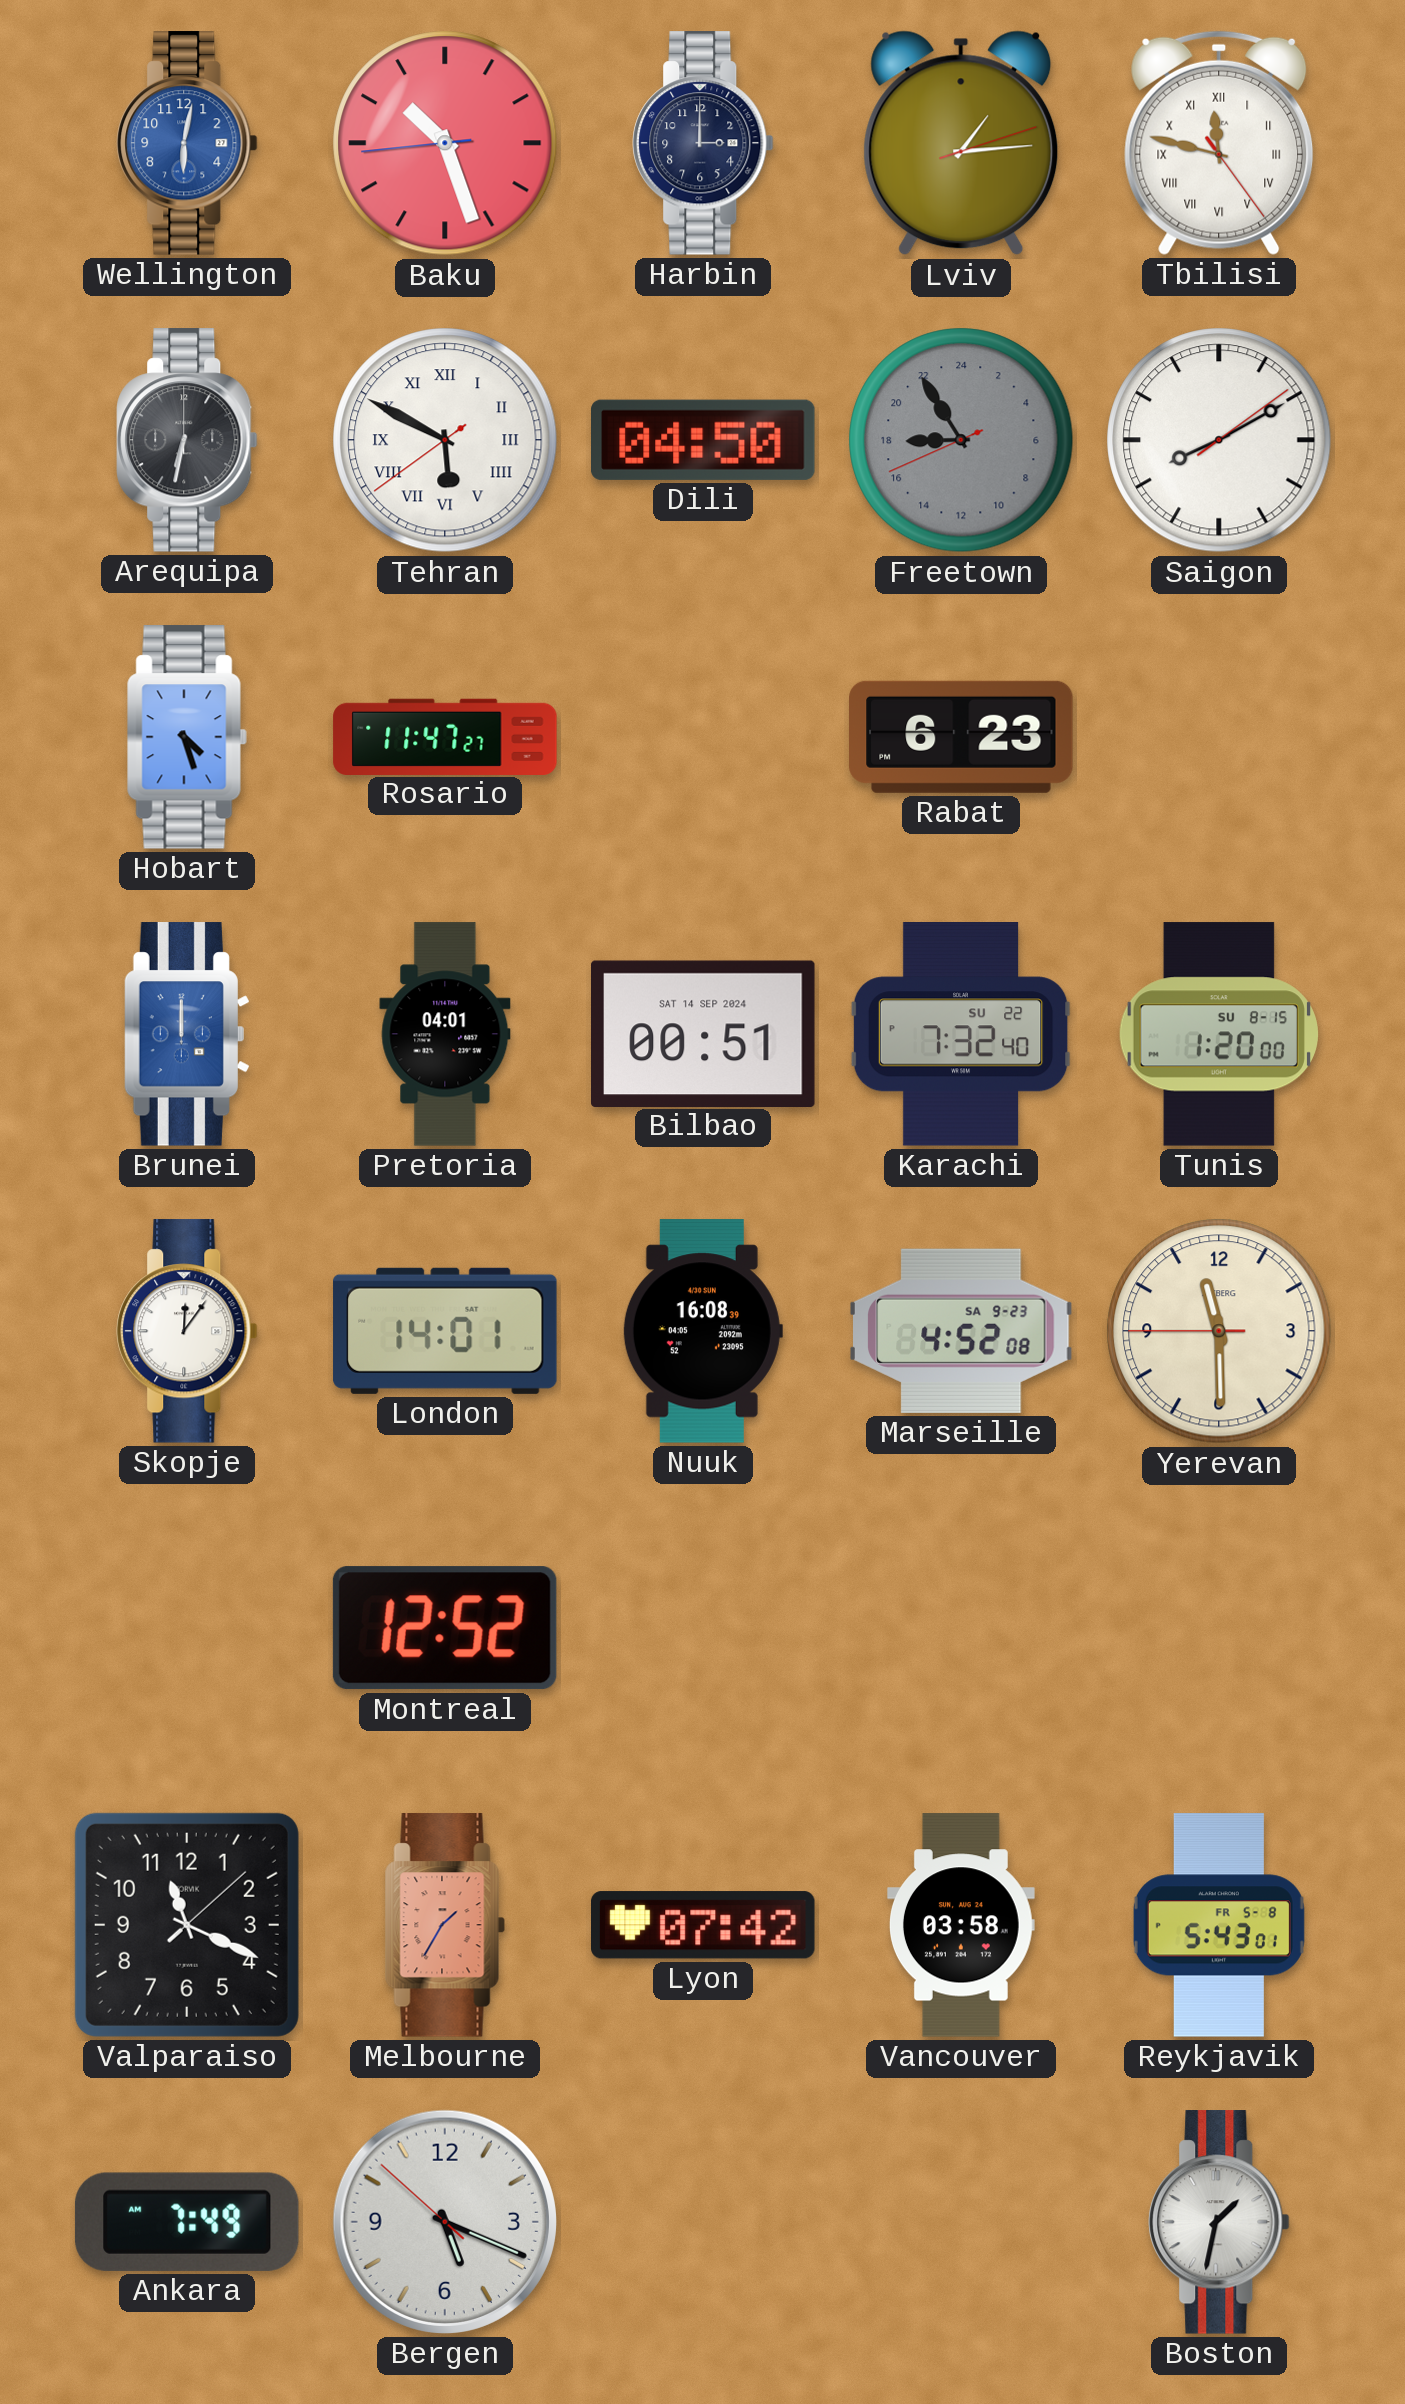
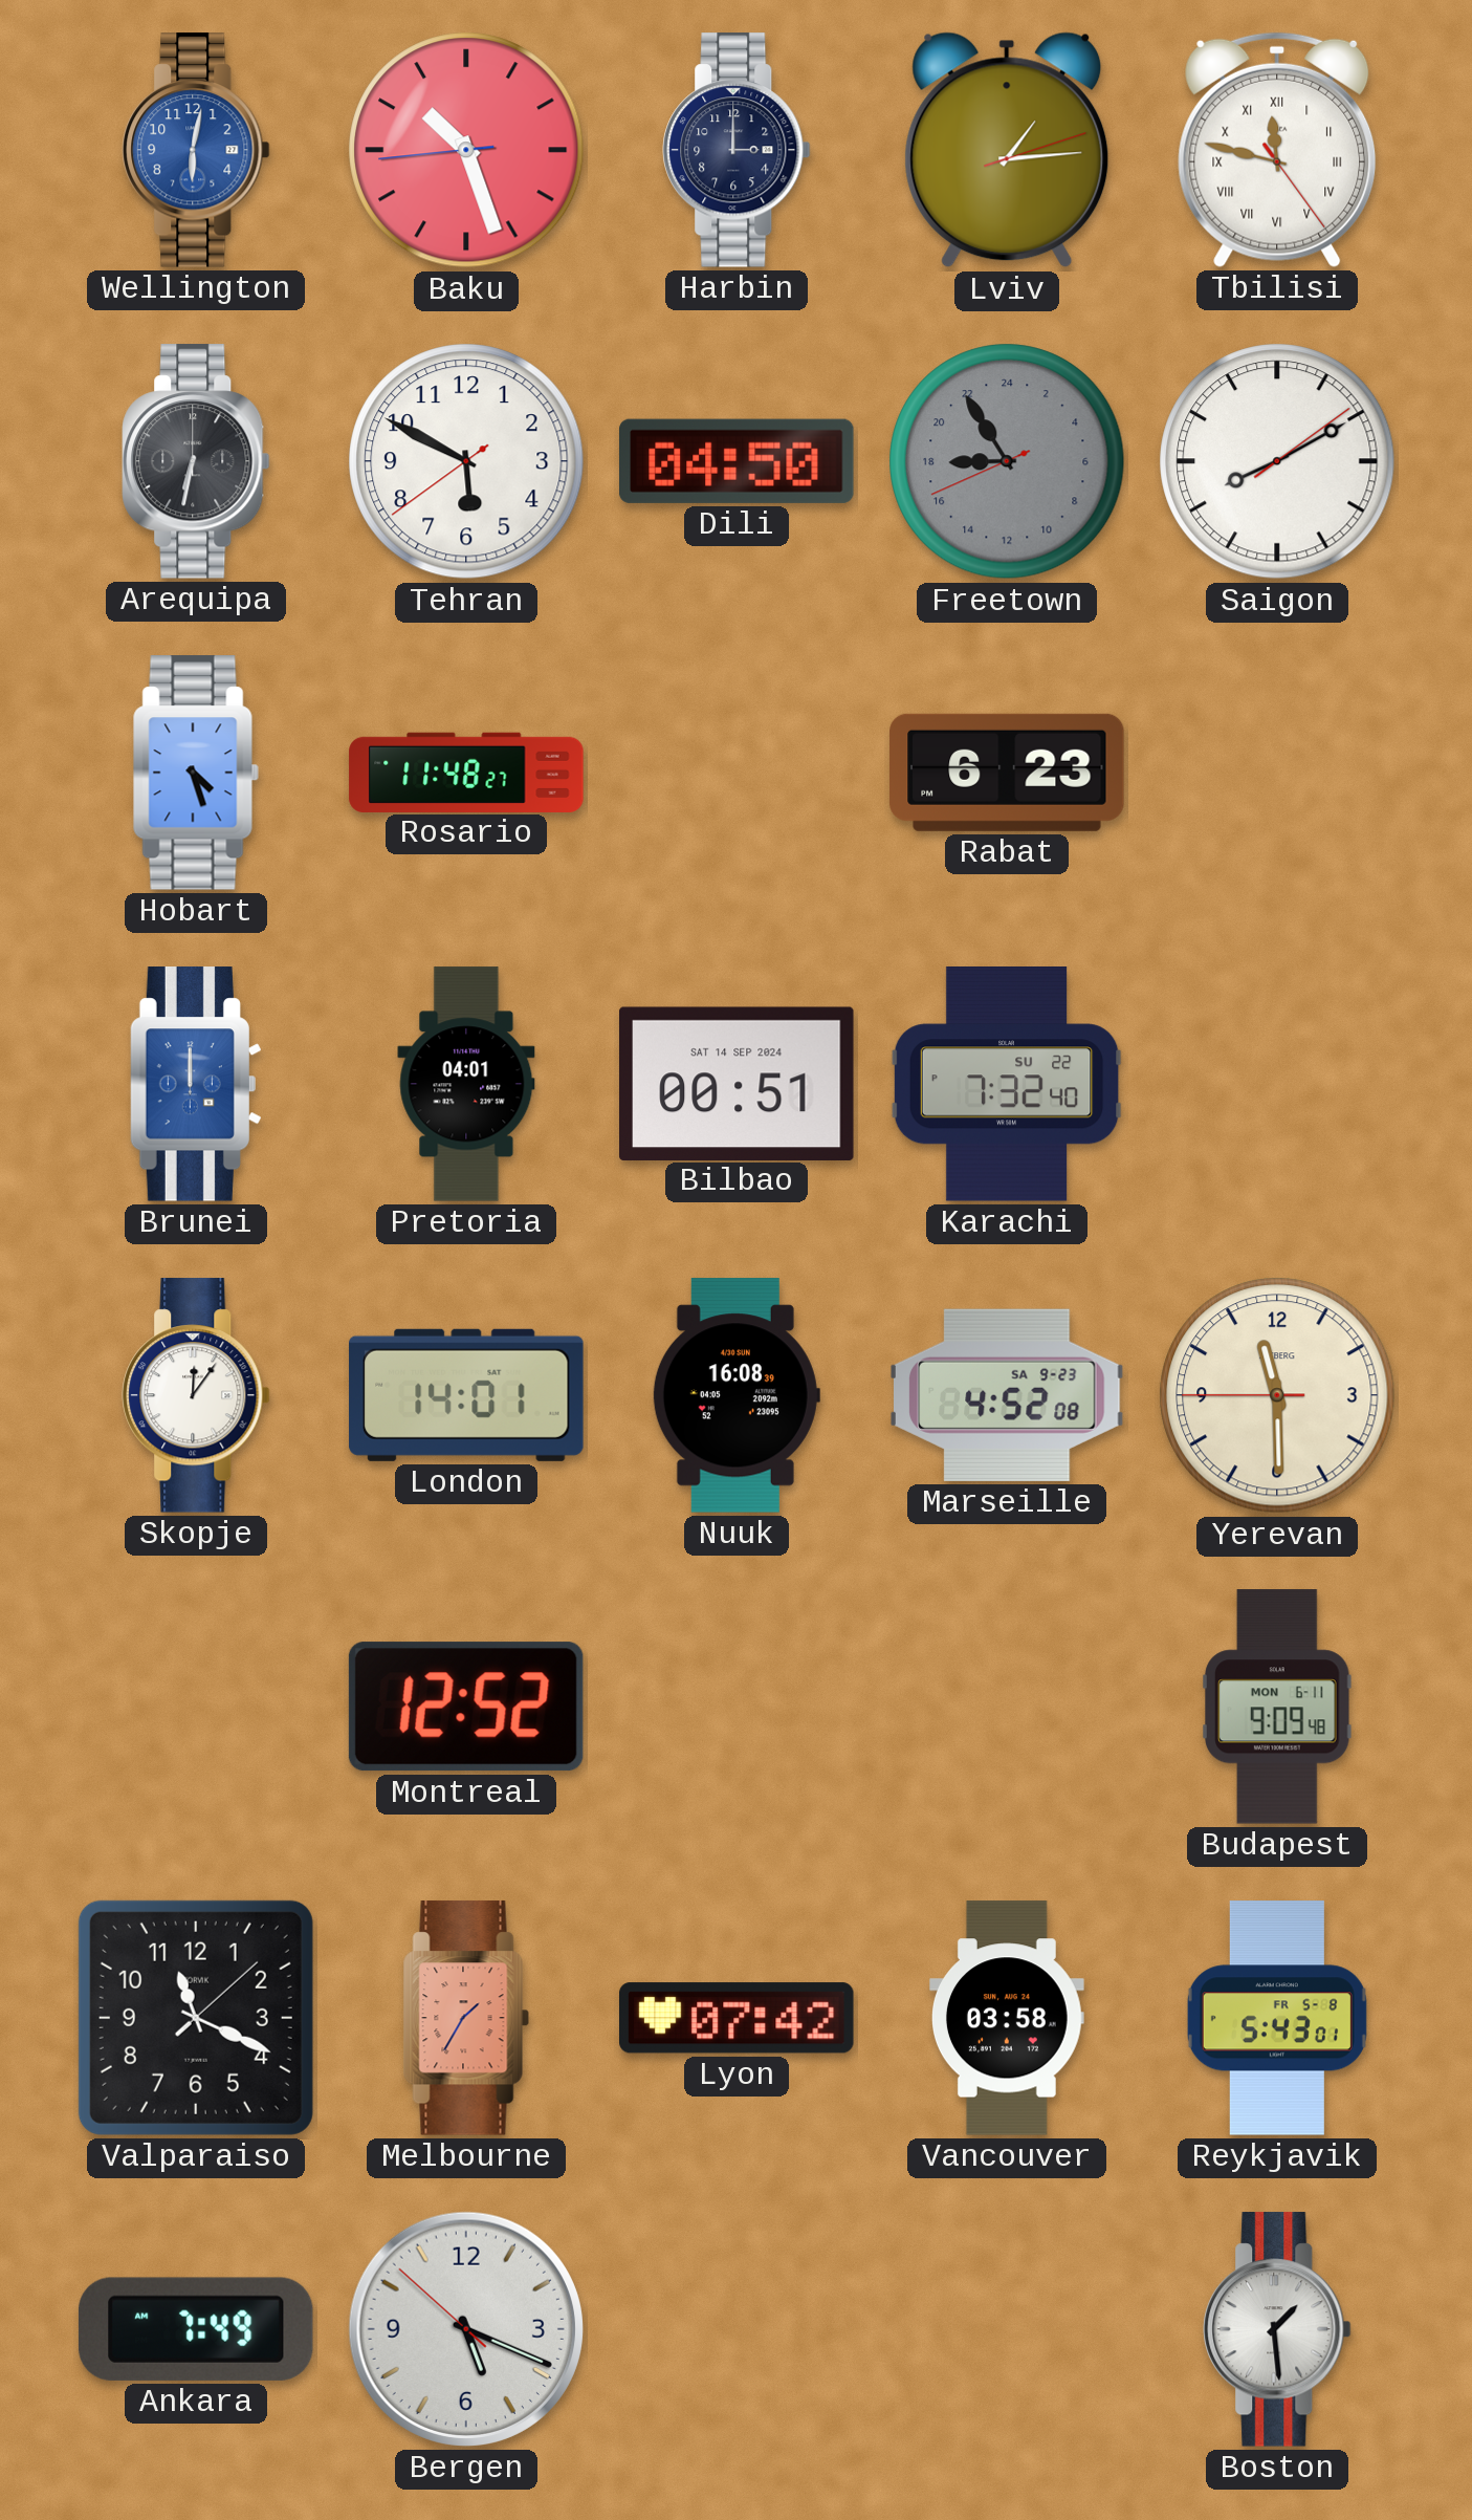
Tehran numerals: Roman -> Arabic
Rosario: 11:47 -> 11:48
Tunis: 1:20 -> none
Budapest: none -> 9:09
Boston: 1:32 -> 1:29
